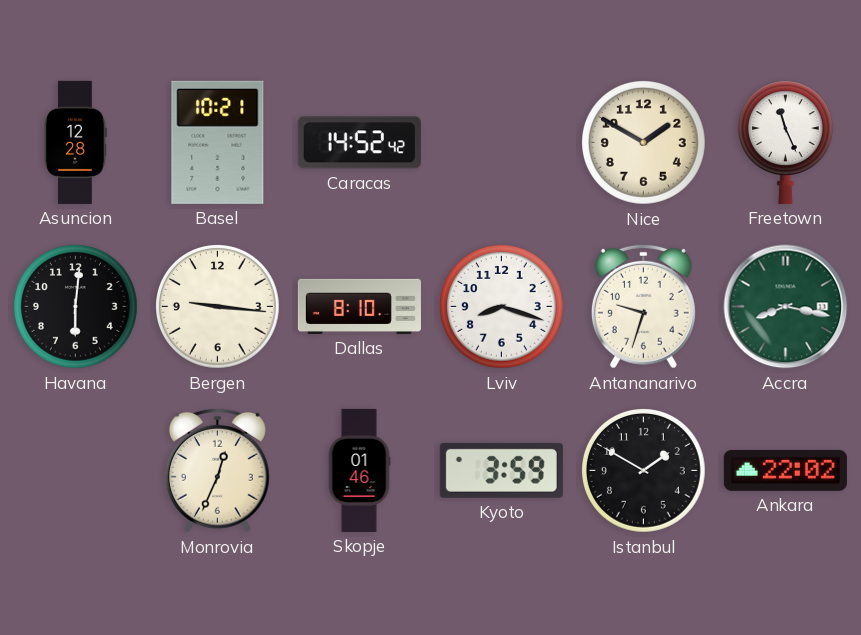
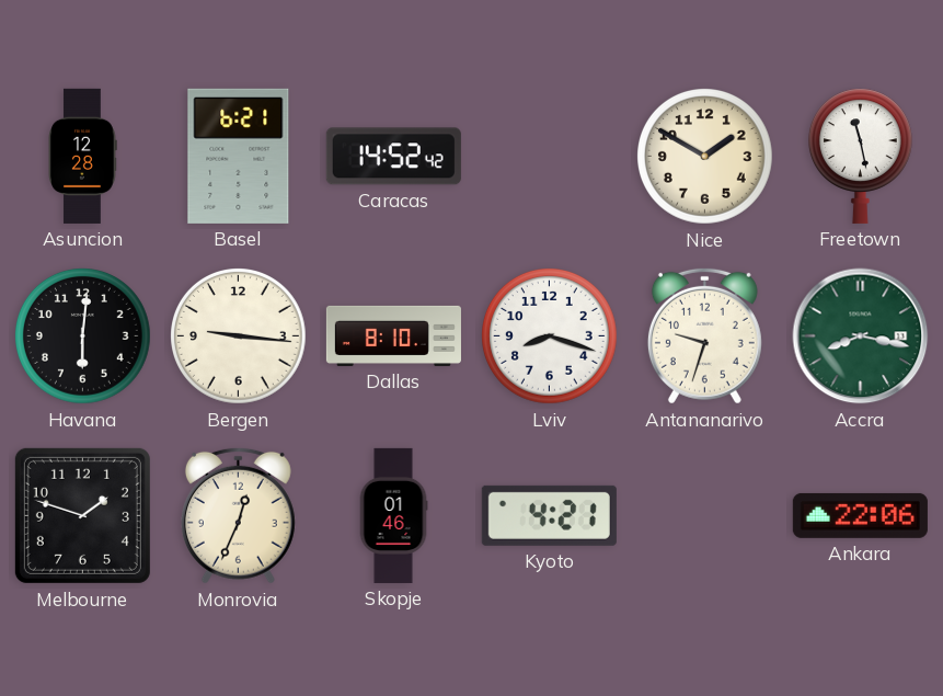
Basel: 10:21 -> 6:21
Freetown: 11:26 -> 11:28
Melbourne: none -> 1:48
Kyoto: 3:59 -> 4:21
Istanbul: 1:50 -> none
Ankara: 22:02 -> 22:06
